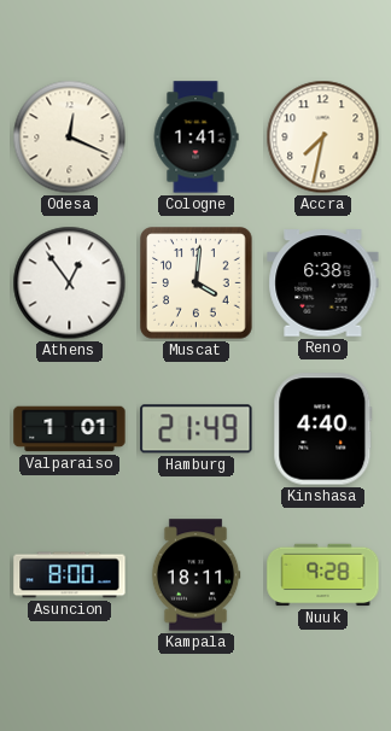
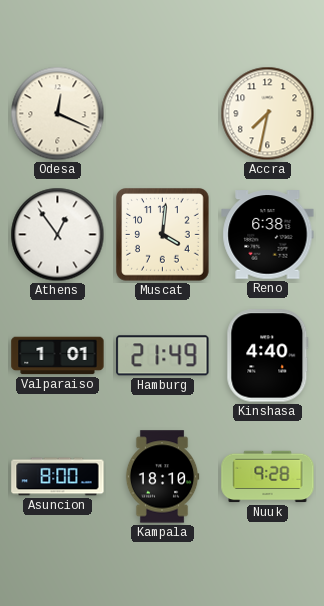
Cologne: 1:41 -> none
Kampala: 18:11 -> 18:10
